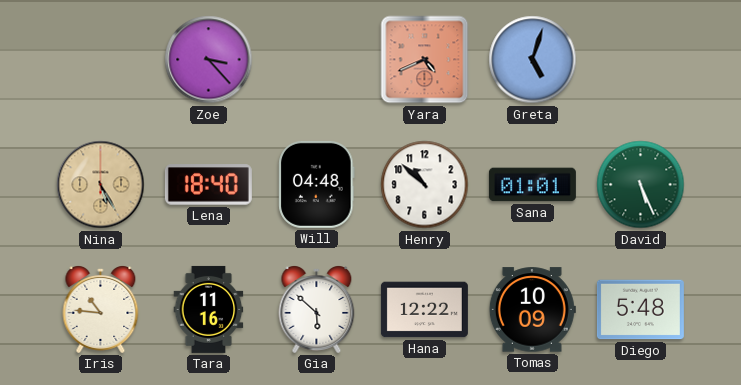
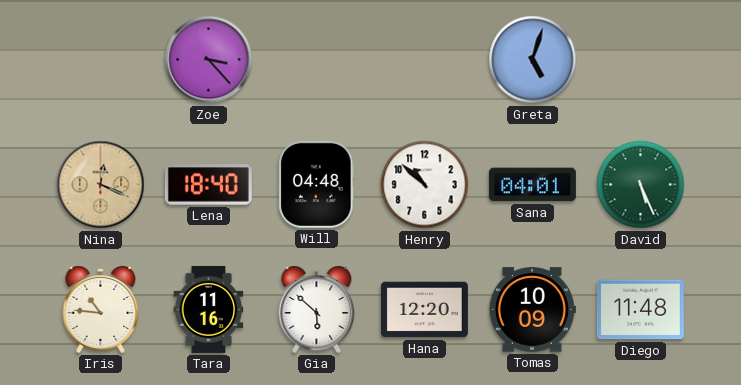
Yara: 4:41 -> none
Nina: 5:25 -> 12:19
Sana: 01:01 -> 04:01
Hana: 12:22 -> 12:20
Diego: 5:48 -> 11:48
